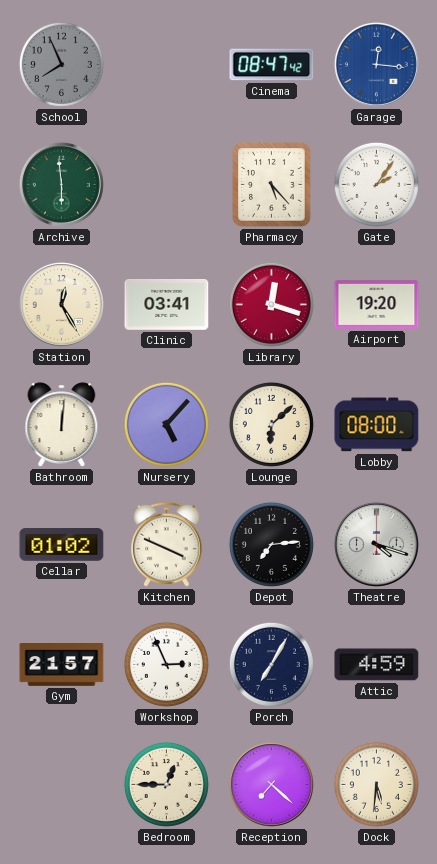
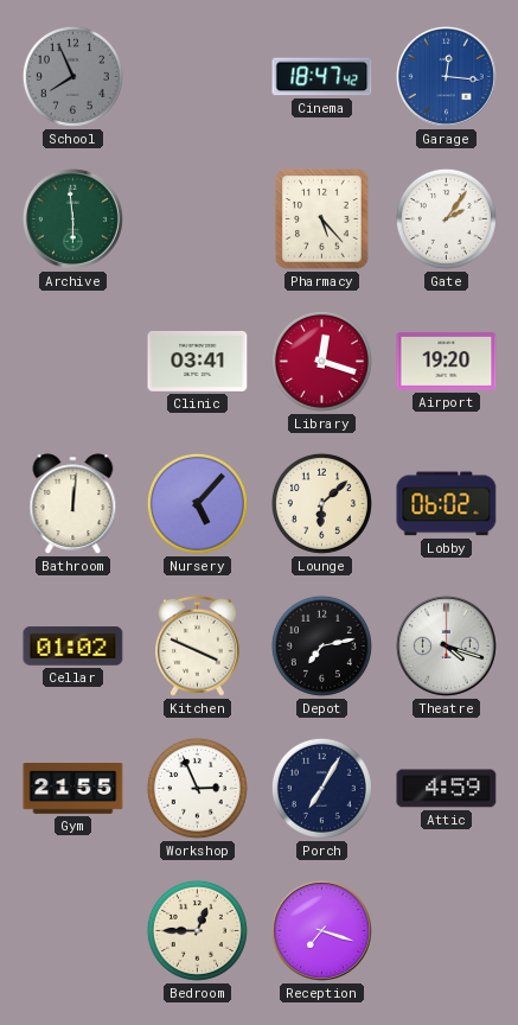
Cinema: 08:47 -> 18:47
Station: 12:25 -> none
Lobby: 08:00 -> 06:02
Depot: 7:14 -> 7:13
Gym: 21:57 -> 21:55
Reception: 7:22 -> 7:18
Dock: 5:31 -> none
